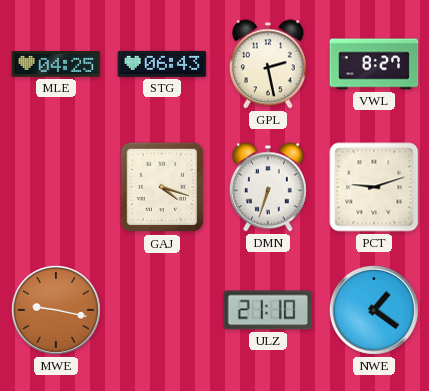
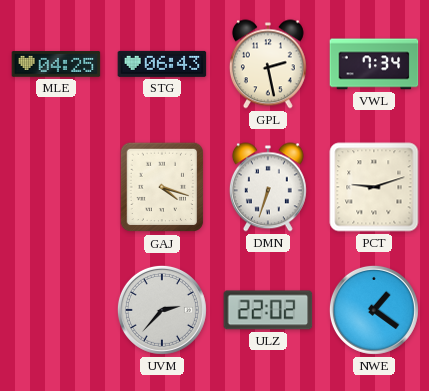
VWL: 8:27 -> 7:34
MWE: 9:17 -> none
UVM: none -> 2:37
ULZ: 21:10 -> 22:02
